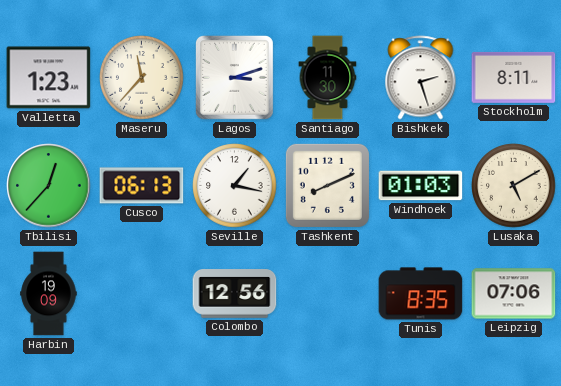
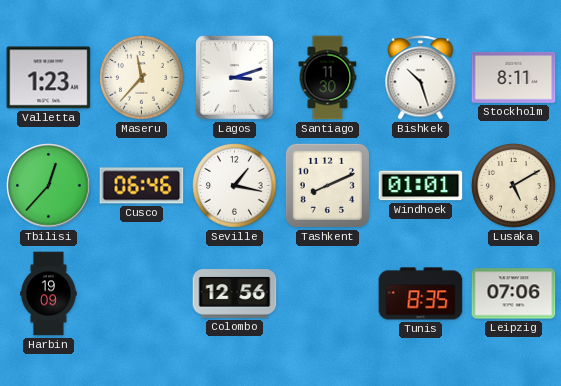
Bishkek: 2:27 -> 10:27
Cusco: 06:13 -> 06:46
Windhoek: 01:03 -> 01:01
